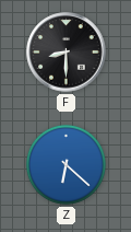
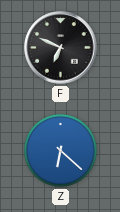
F: 8:30 -> 6:49
